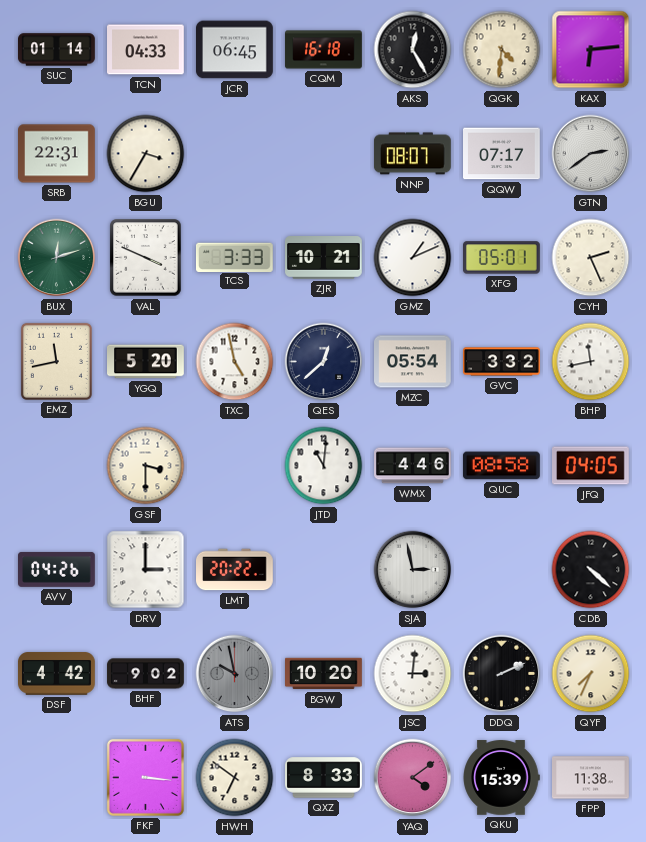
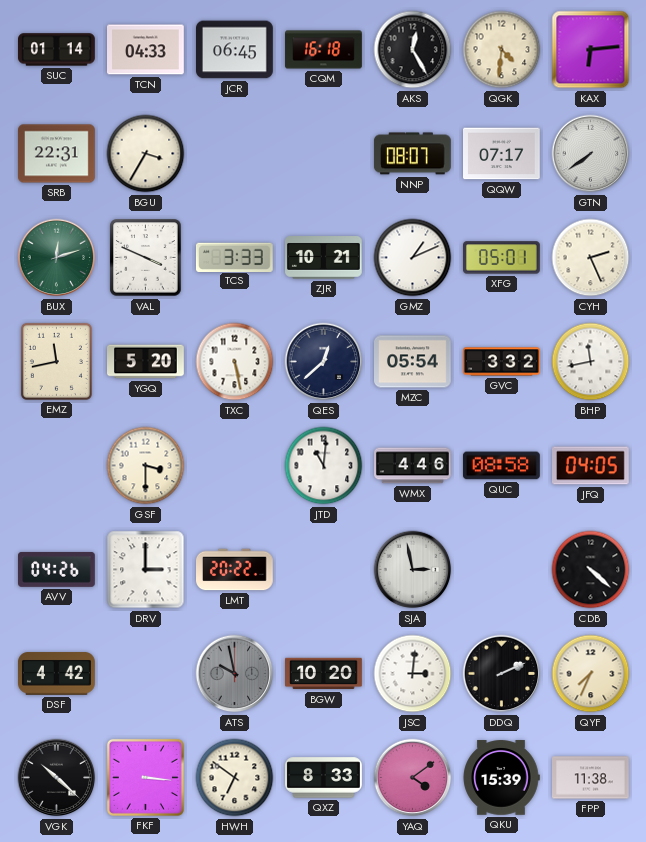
GTN: 2:39 -> 7:39
TXC: 4:58 -> 5:28
BHF: 9:02 -> none
VGK: none -> 10:22
